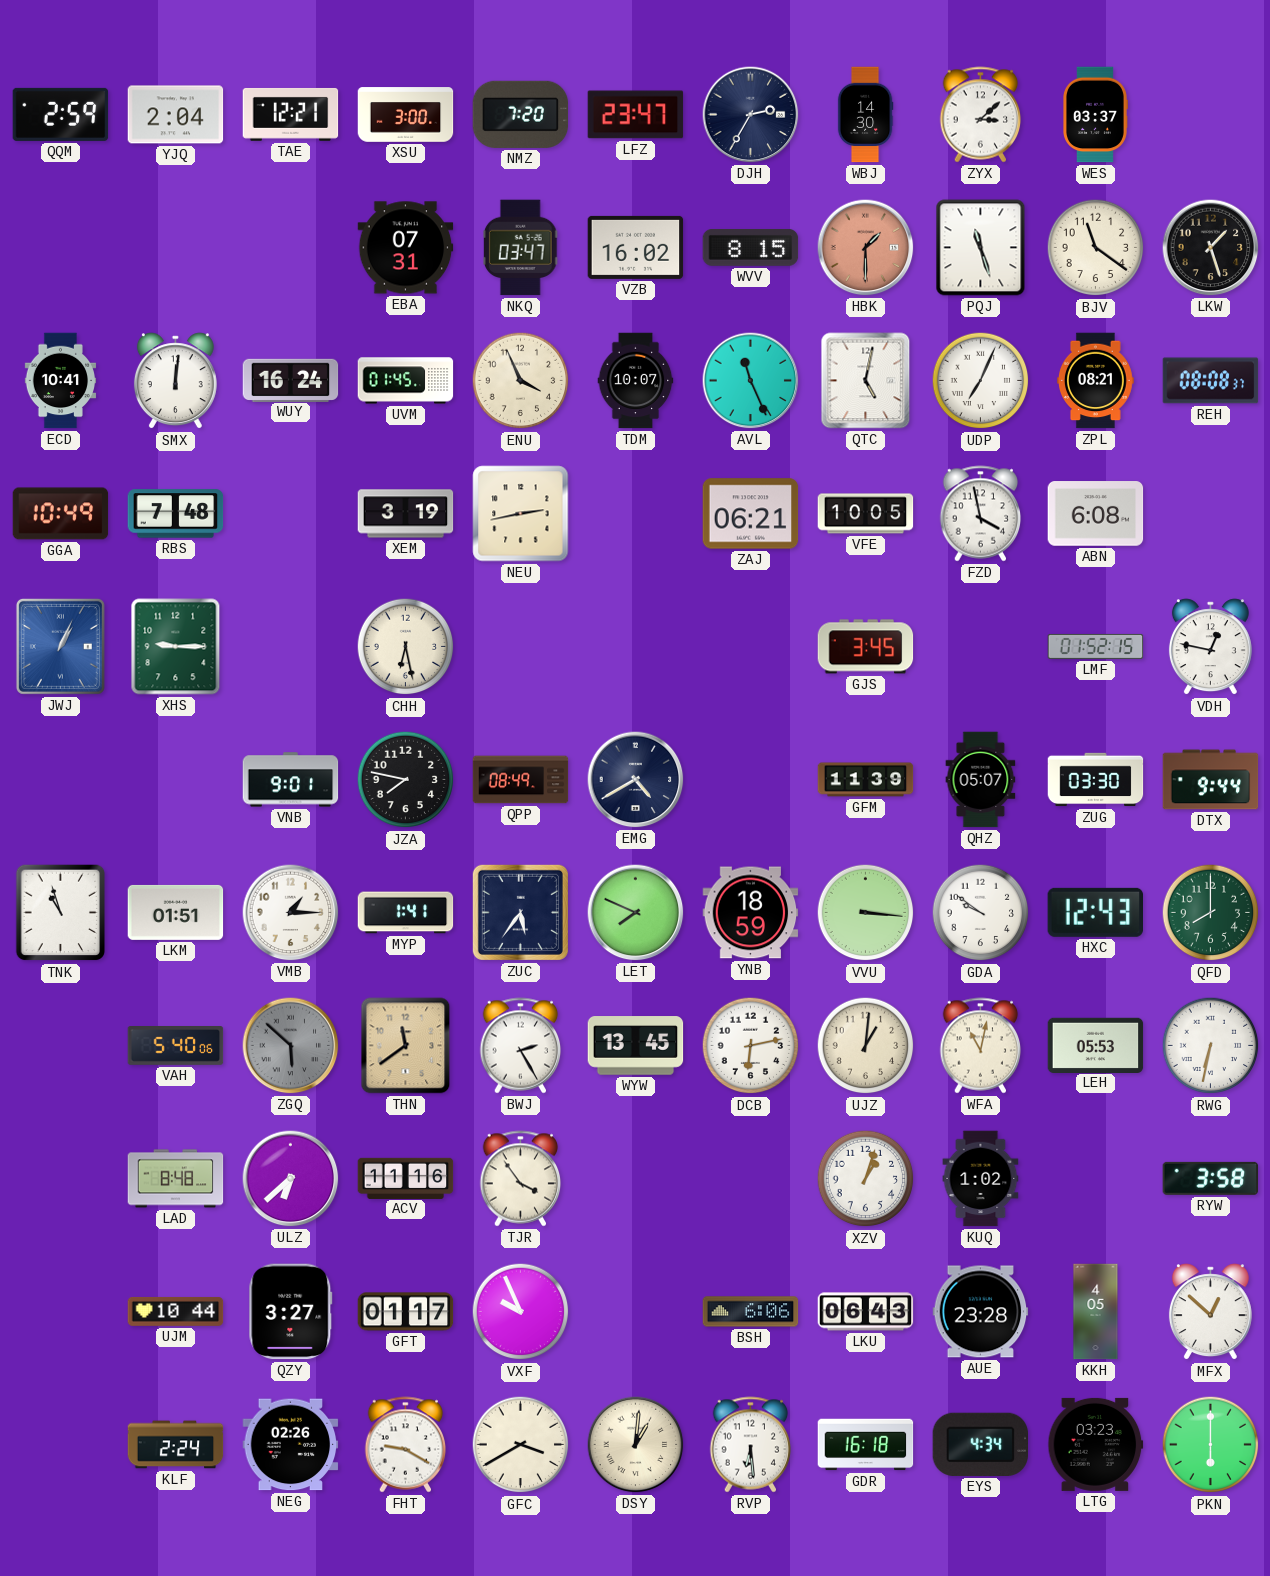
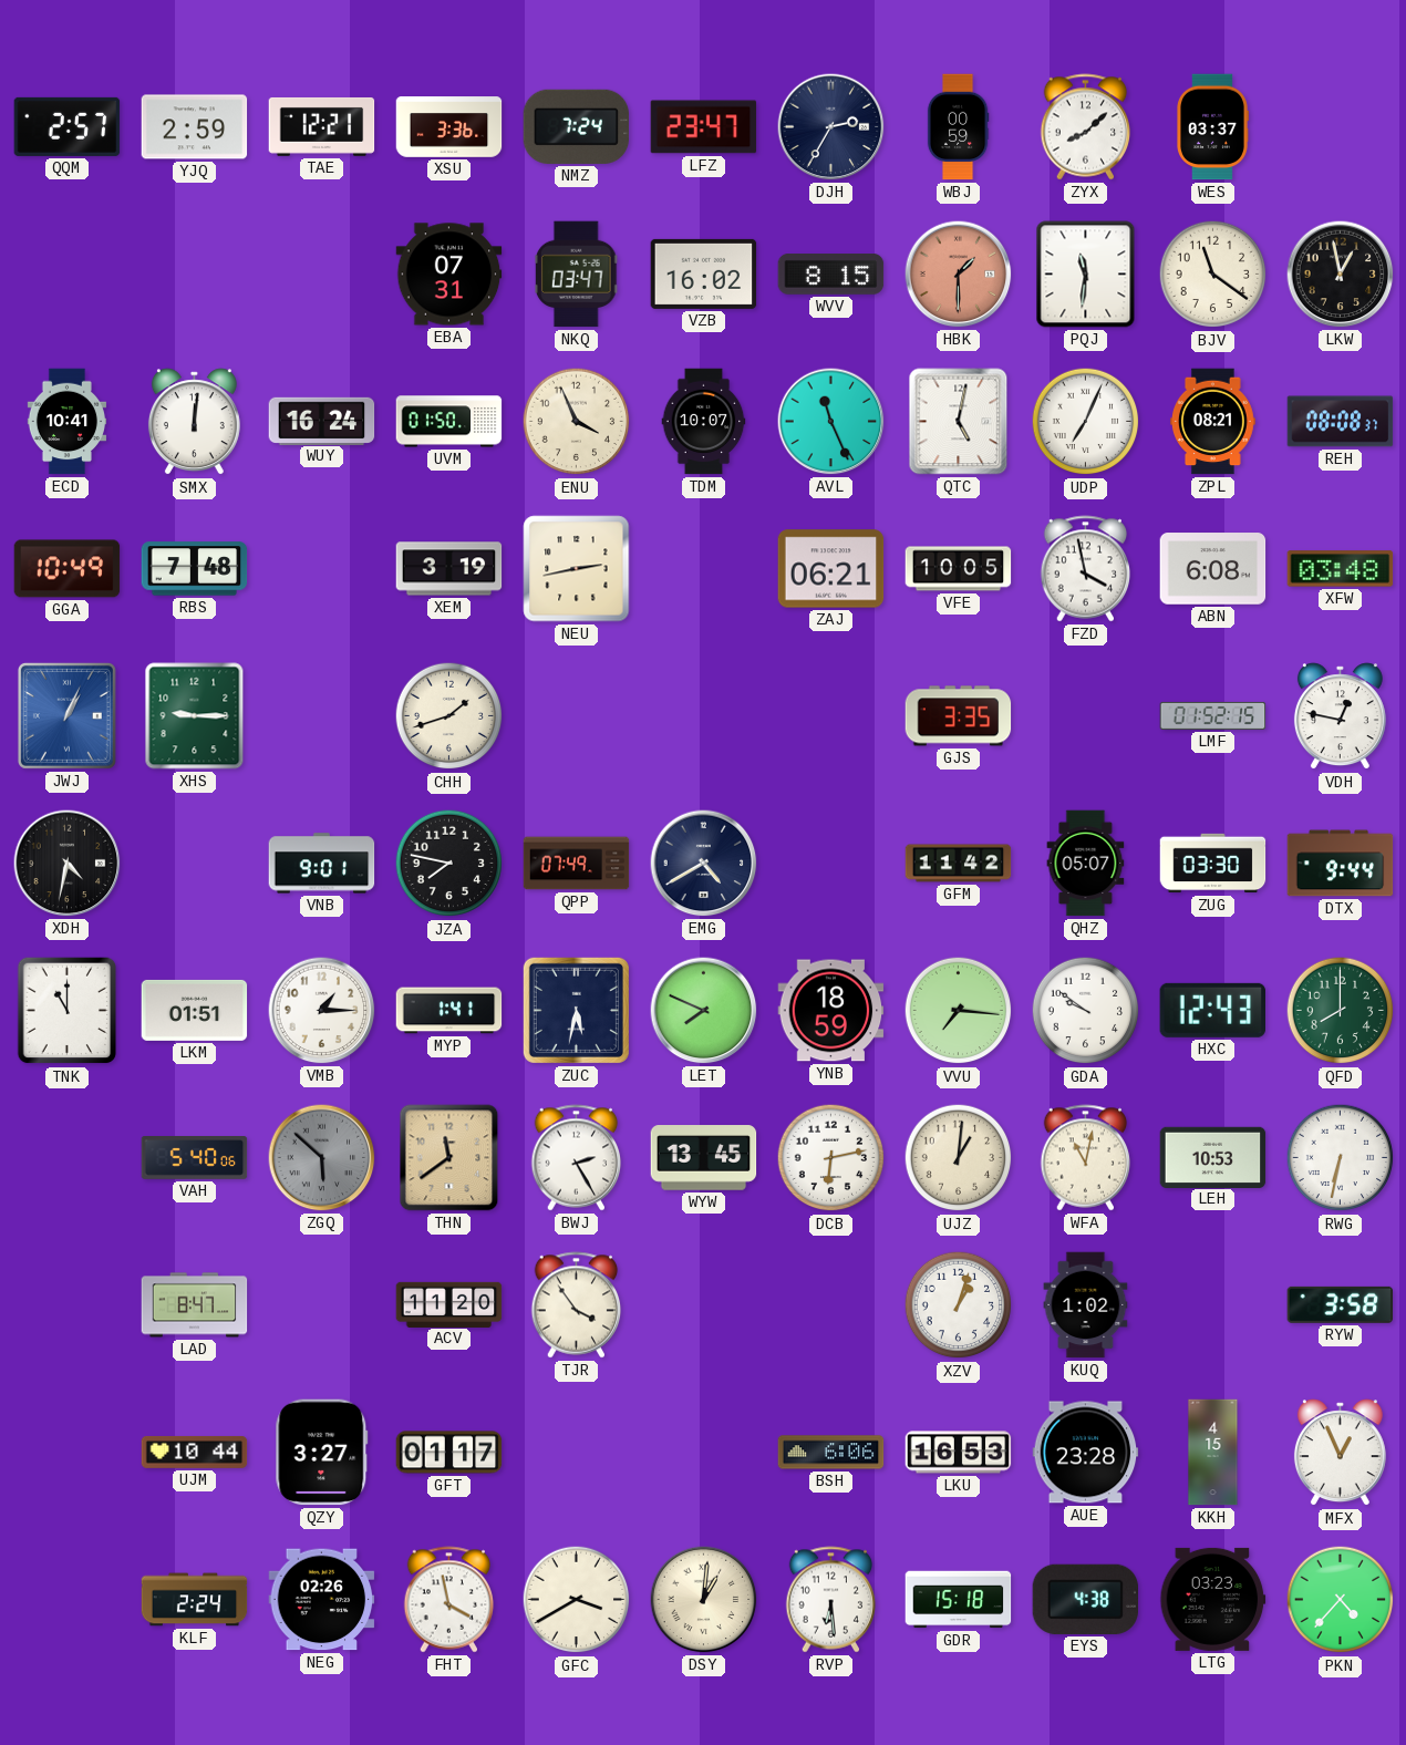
QQM: 2:59 -> 2:57
YJQ: 2:04 -> 2:59
XSU: 3:00 -> 3:36
NMZ: 7:20 -> 7:24
WBJ: 14:30 -> 00:59
ZYX: 3:08 -> 8:08
PQJ: 11:27 -> 11:31
LKW: 1:27 -> 12:58
UVM: 01:45 -> 01:50
XFW: none -> 03:48
CHH: 6:28 -> 1:42
GJS: 3:45 -> 3:35
XDH: none -> 4:32
QPP: 08:49 -> 07:49
GFM: 11:39 -> 11:42
TNK: 10:57 -> 11:00
ZUC: 5:36 -> 5:32
VVU: 3:16 -> 7:16
LEH: 05:53 -> 10:53
LAD: 8:48 -> 8:47
ULZ: 6:38 -> none
ACV: 11:16 -> 11:20
VXF: 9:56 -> none
LKU: 06:43 -> 16:53
KKH: 4:05 -> 4:15
MFX: 12:52 -> 12:56
FHT: 9:20 -> 3:58
GDR: 16:18 -> 15:18
EYS: 4:34 -> 4:38
PKN: 6:00 -> 4:37
